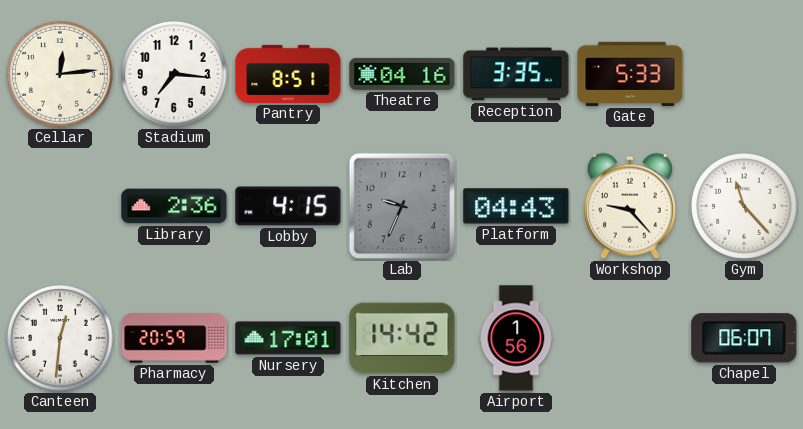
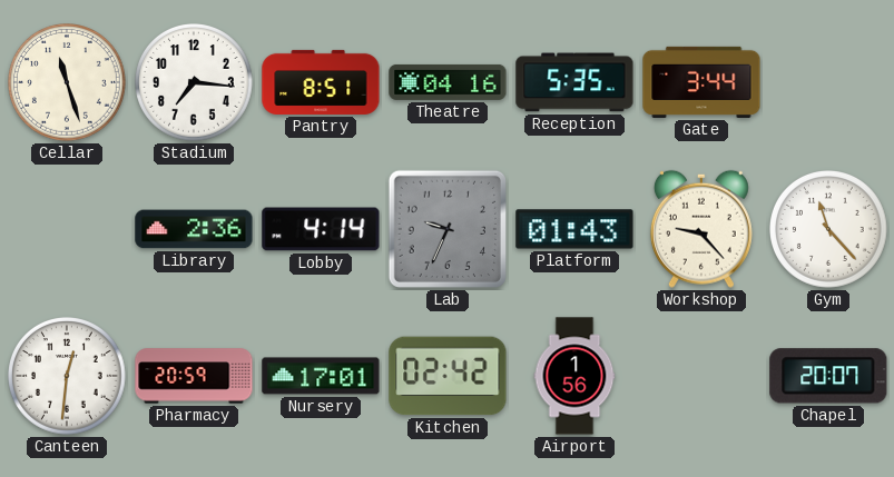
Cellar: 12:14 -> 11:27
Reception: 3:35 -> 5:35
Gate: 5:33 -> 3:44
Lobby: 4:15 -> 4:14
Platform: 04:43 -> 01:43
Kitchen: 14:42 -> 02:42
Chapel: 06:07 -> 20:07
